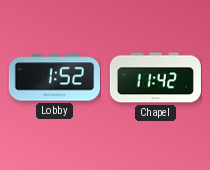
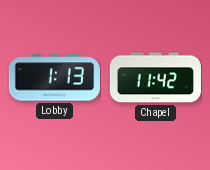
Lobby: 1:52 -> 1:13
